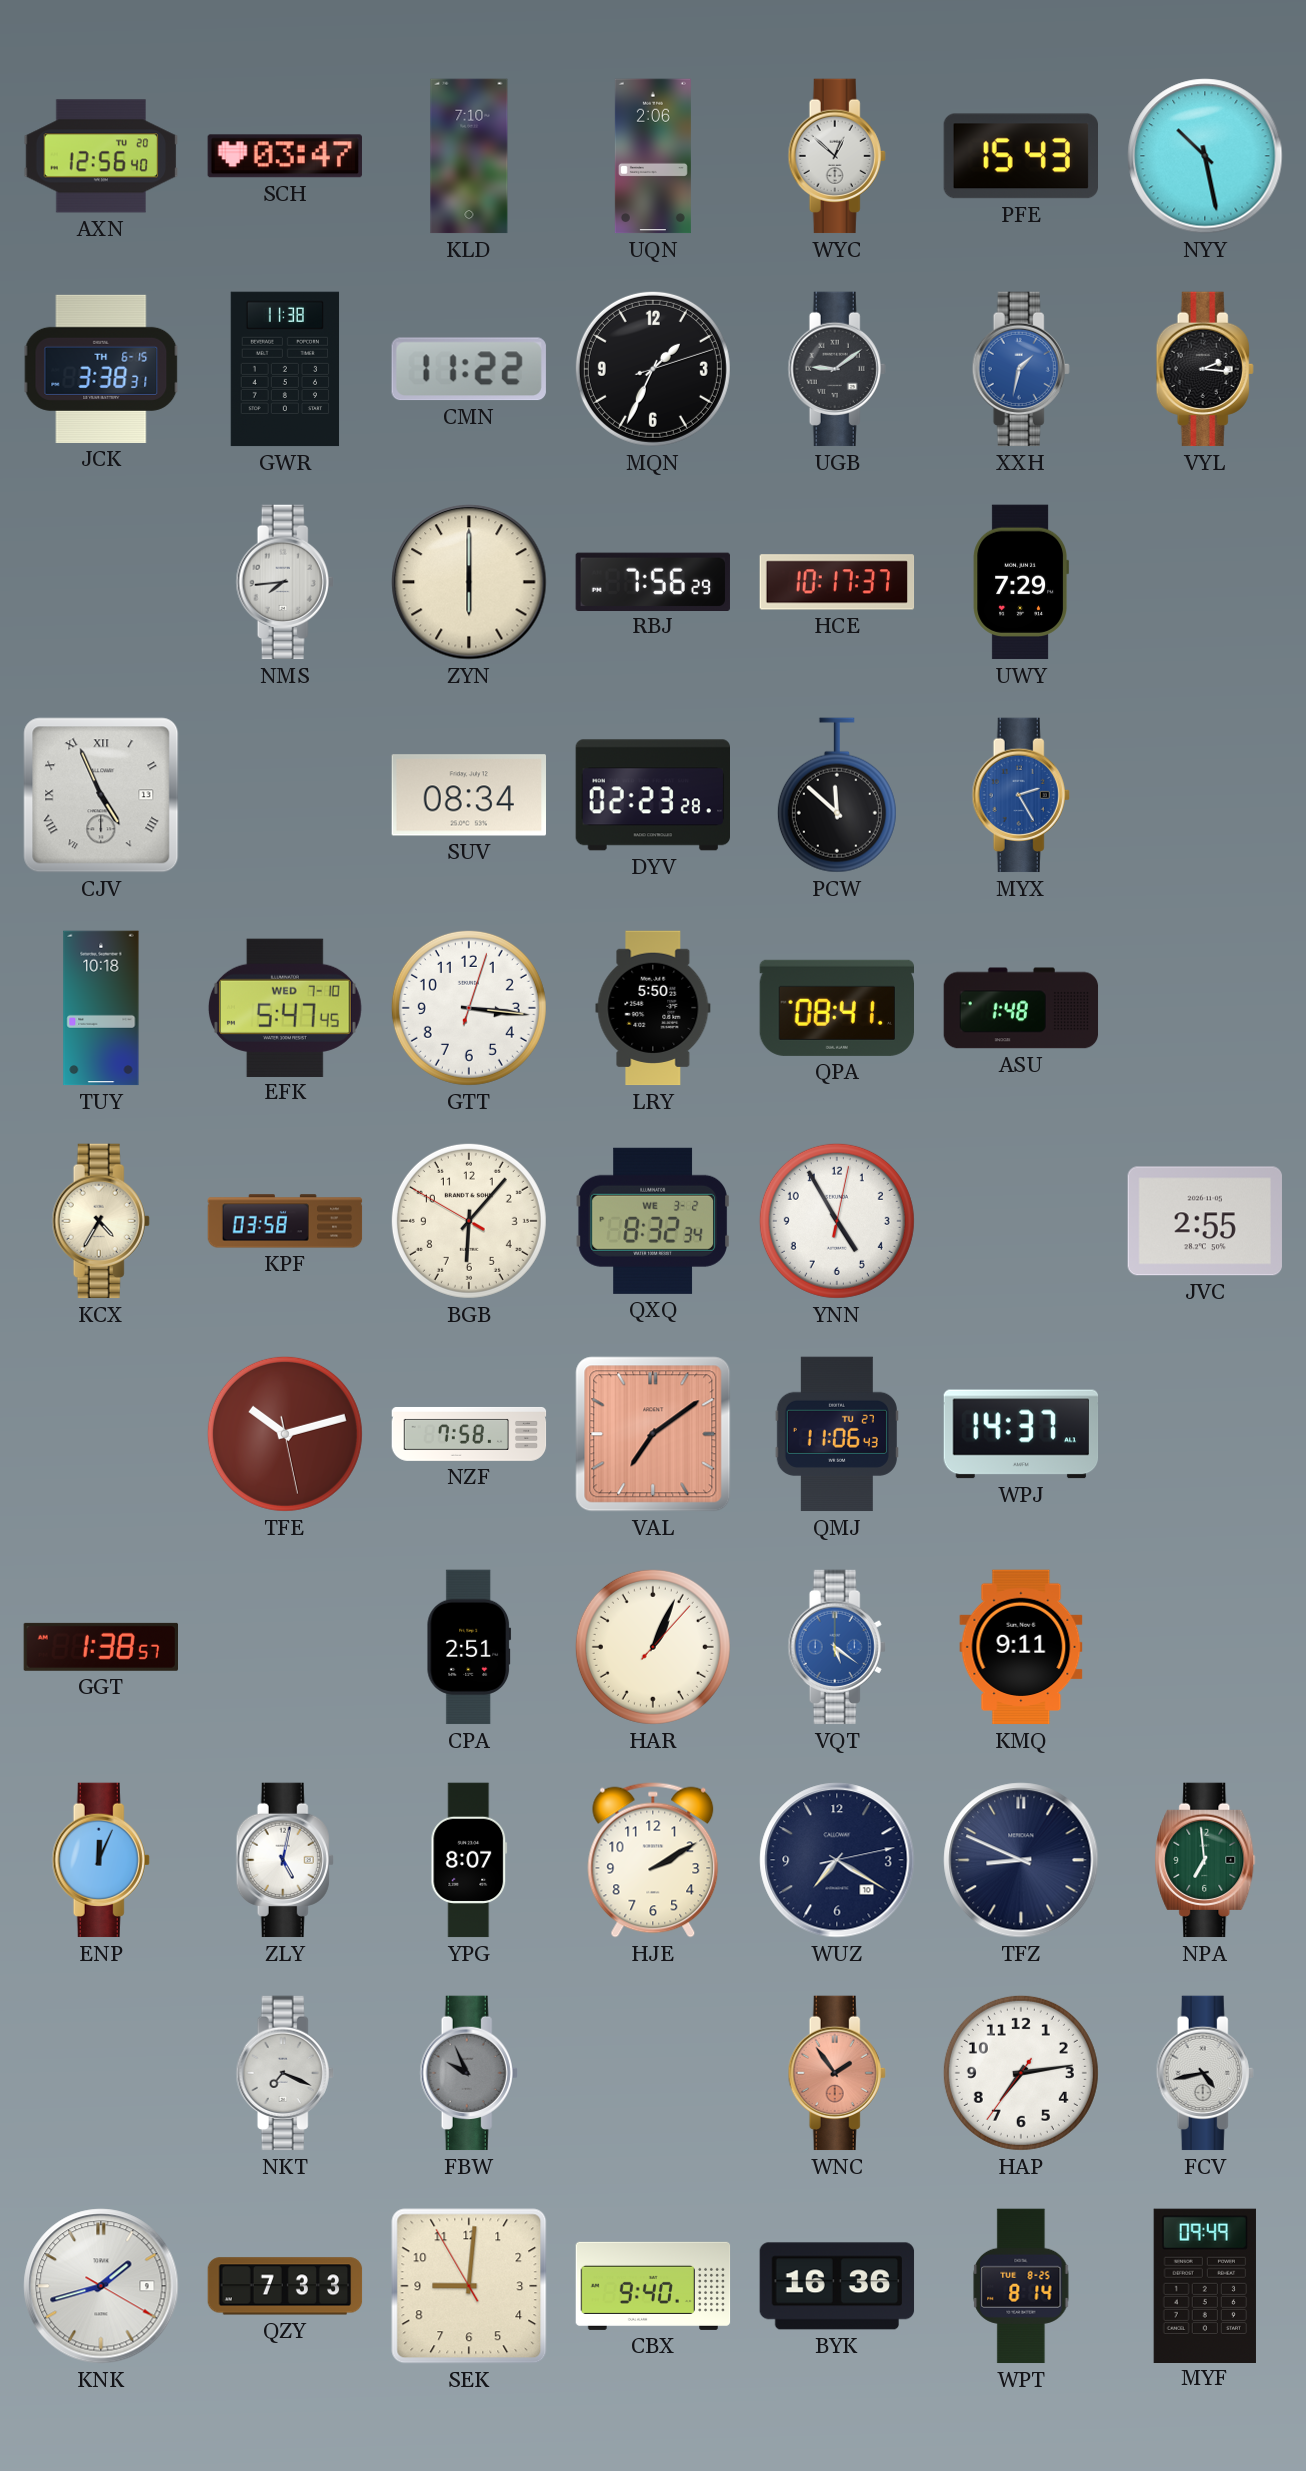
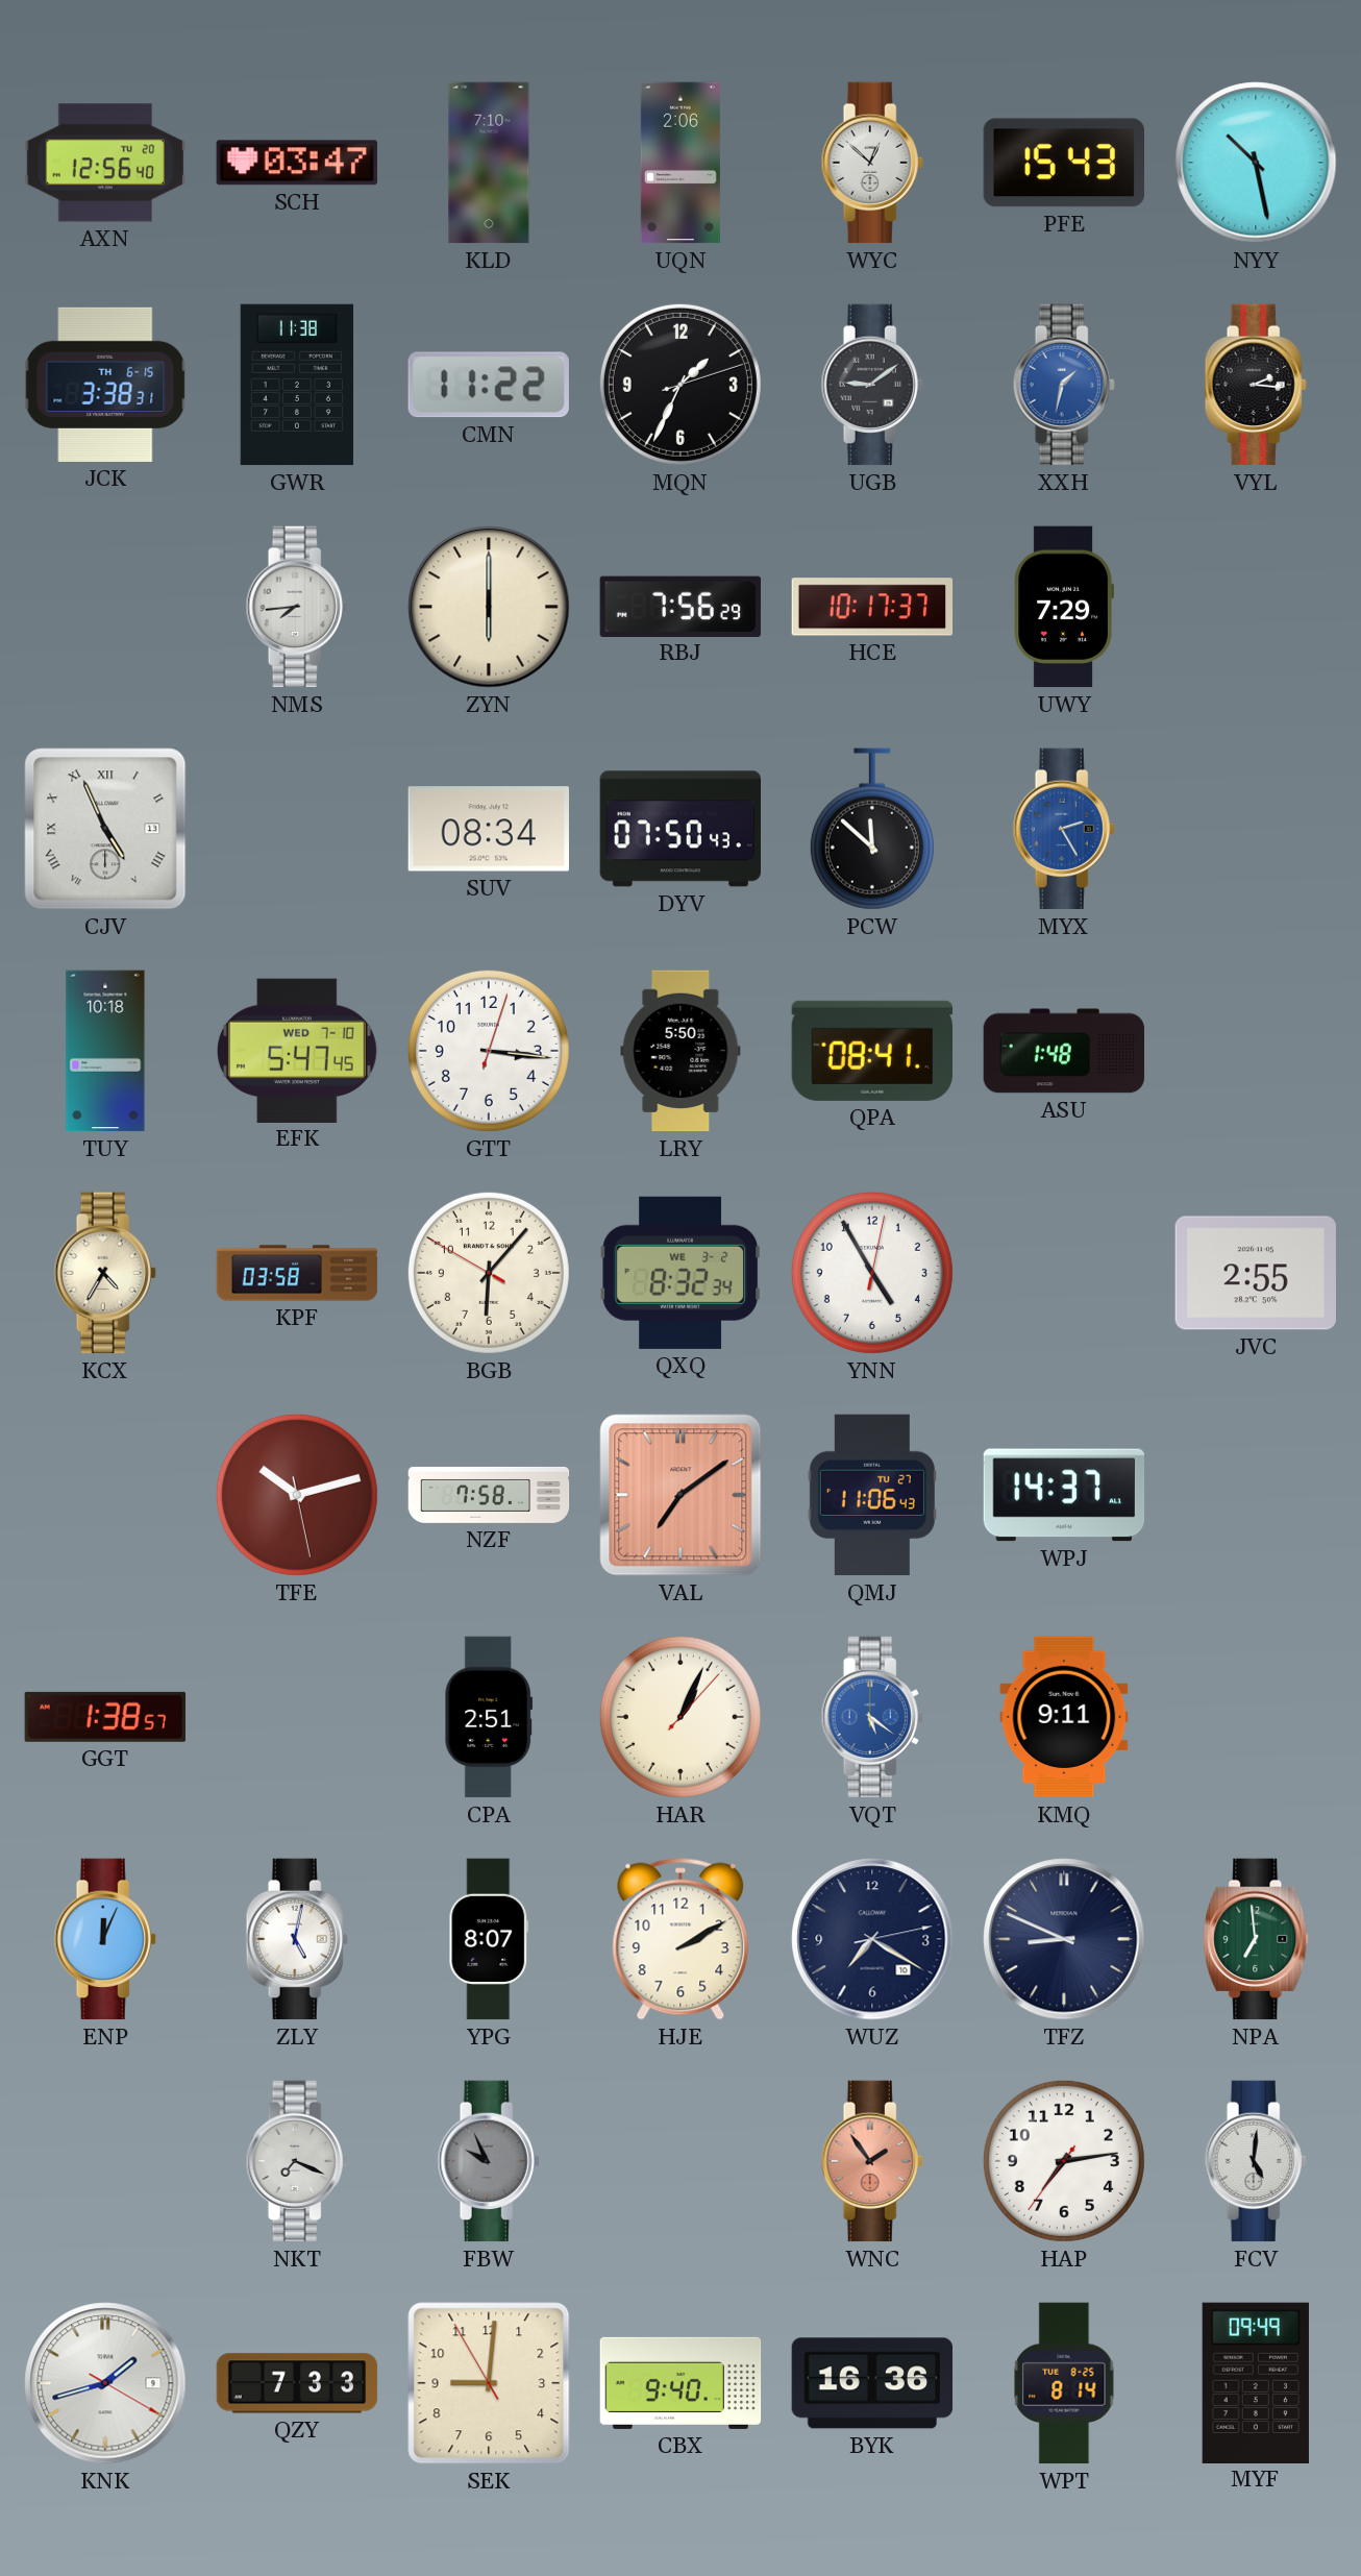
DYV: 02:23 -> 07:50
FCV: 4:43 -> 5:01
